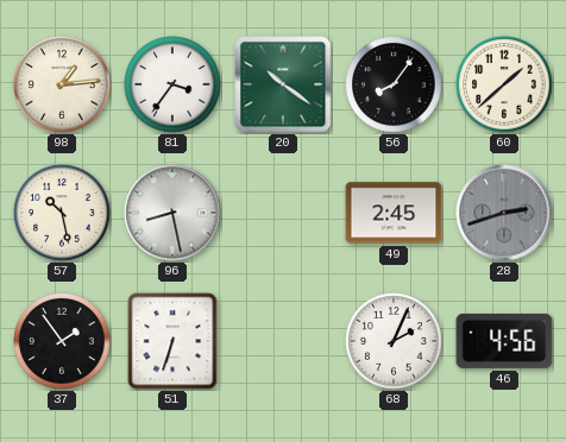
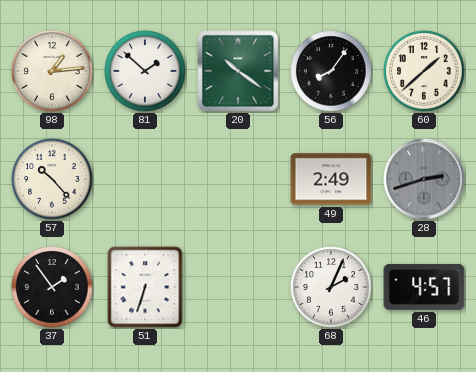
81: 3:36 -> 1:52
57: 10:28 -> 10:23
96: 8:28 -> none
49: 2:45 -> 2:49
46: 4:56 -> 4:57
